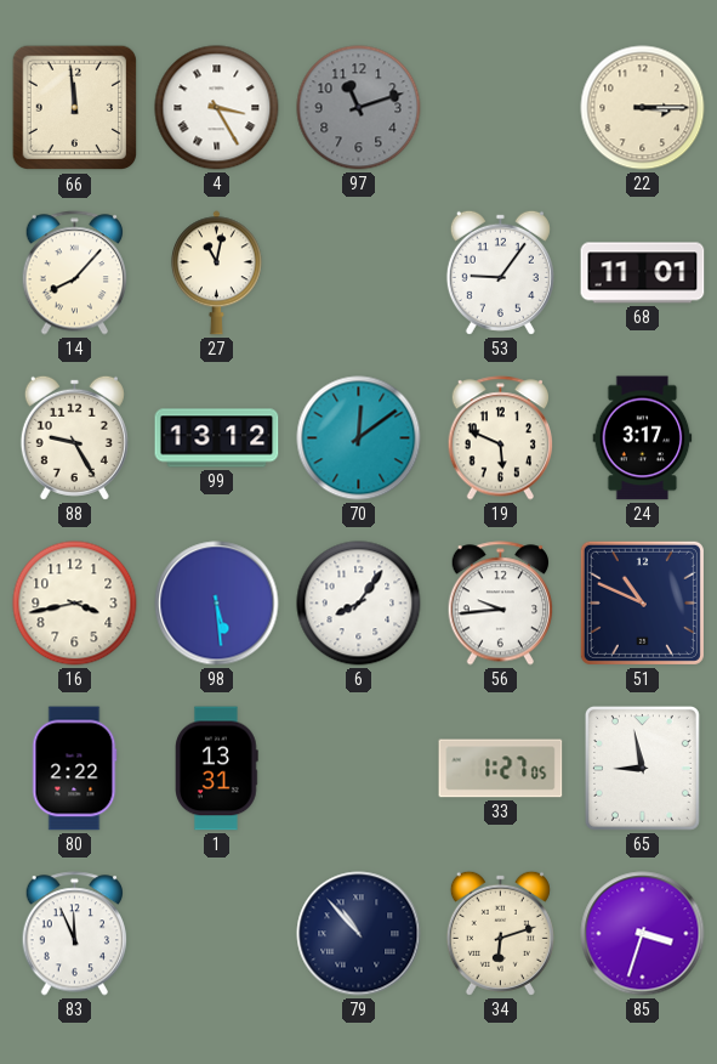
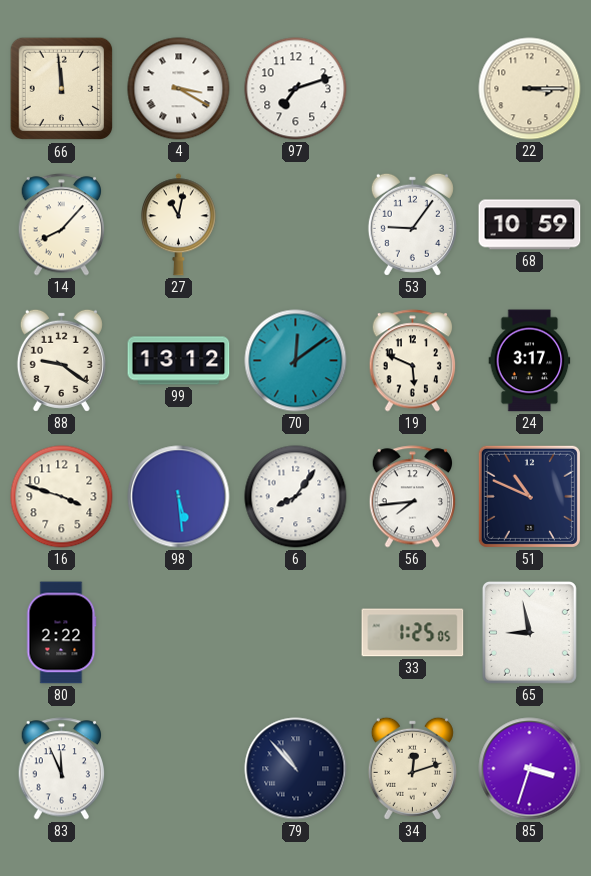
4: 3:25 -> 3:20
97: 11:12 -> 7:12
97 dial: grey -> white
68: 11:01 -> 10:59
88: 9:25 -> 9:21
16: 3:43 -> 3:48
56: 9:44 -> 7:44
1: 13:31 -> none
33: 1:27 -> 1:25
34: 6:12 -> 12:12
